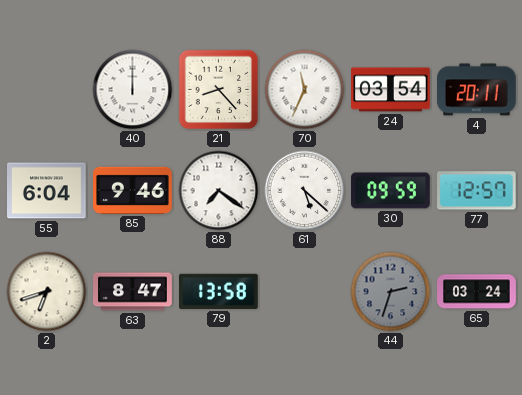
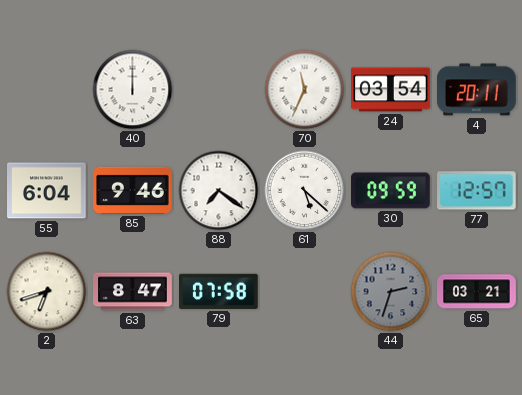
21: 8:23 -> none
79: 13:58 -> 07:58
65: 03:24 -> 03:21
